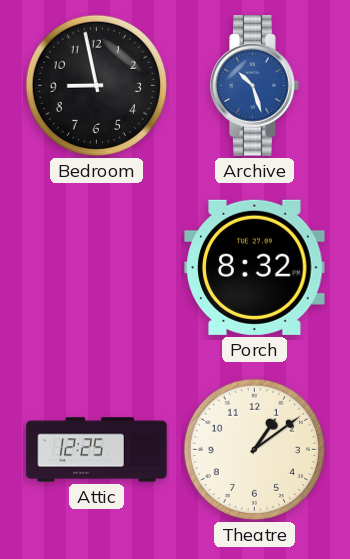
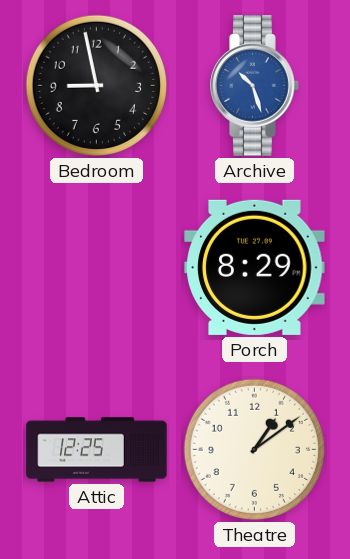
Porch: 8:32 -> 8:29
